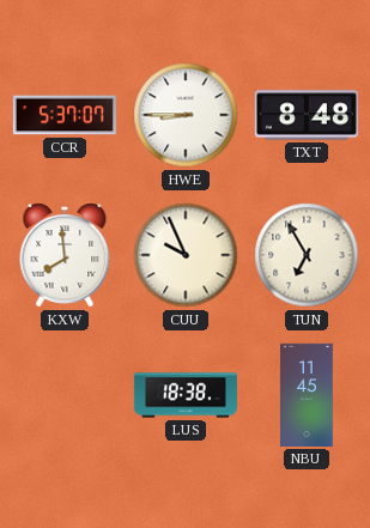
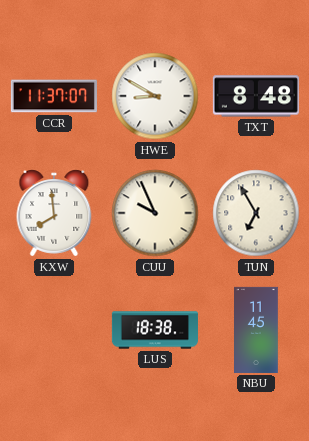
CCR: 5:37 -> 11:37
HWE: 8:45 -> 8:50
